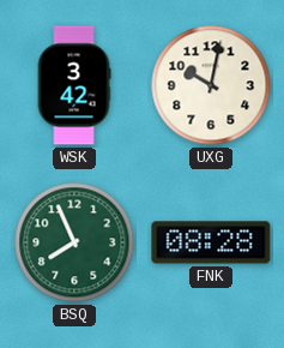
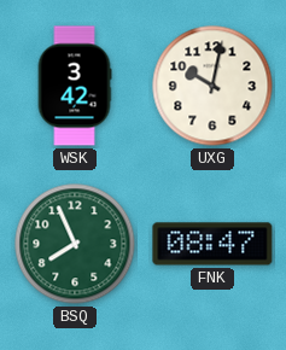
FNK: 08:28 -> 08:47
